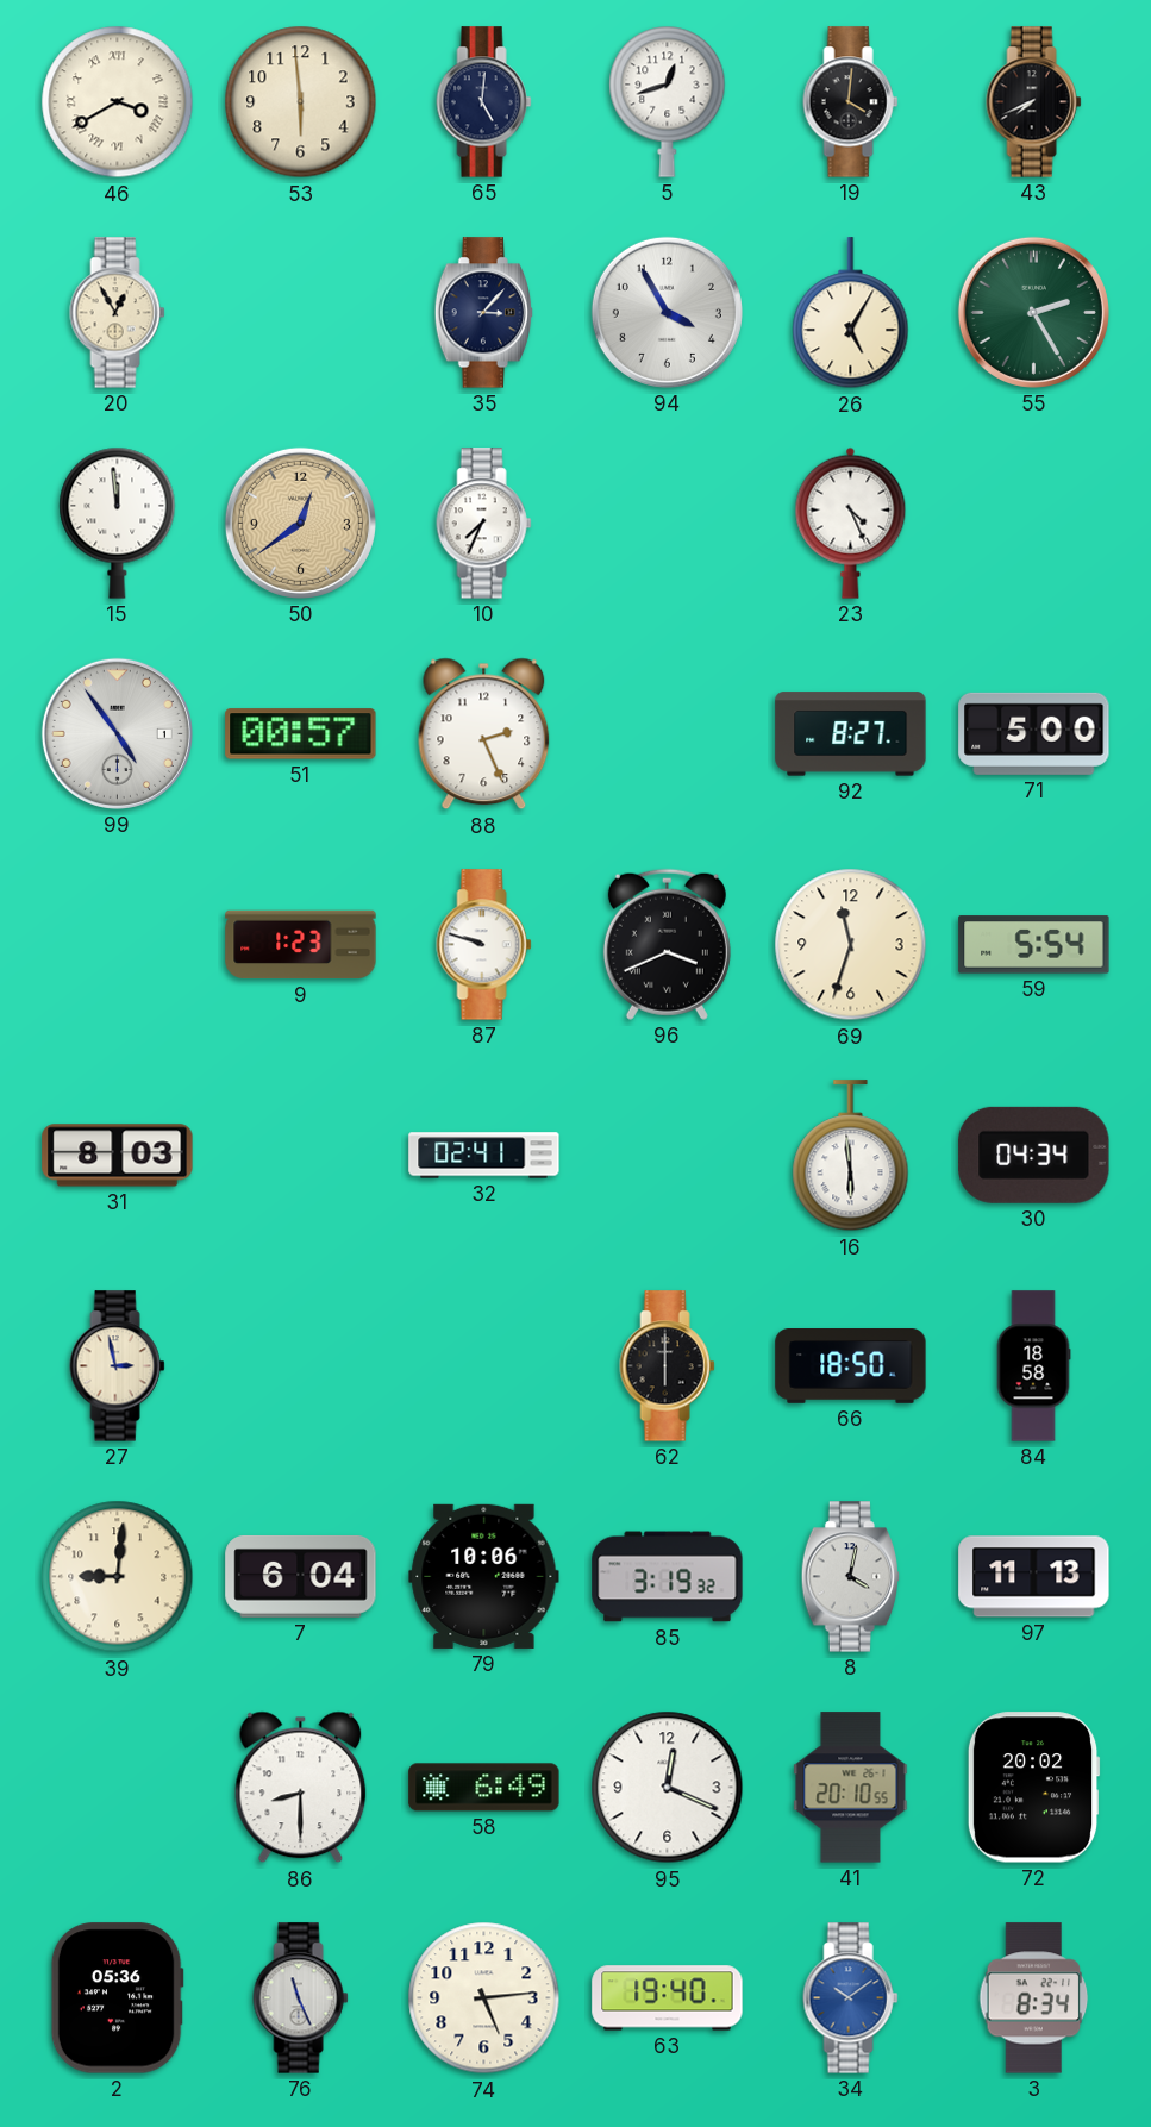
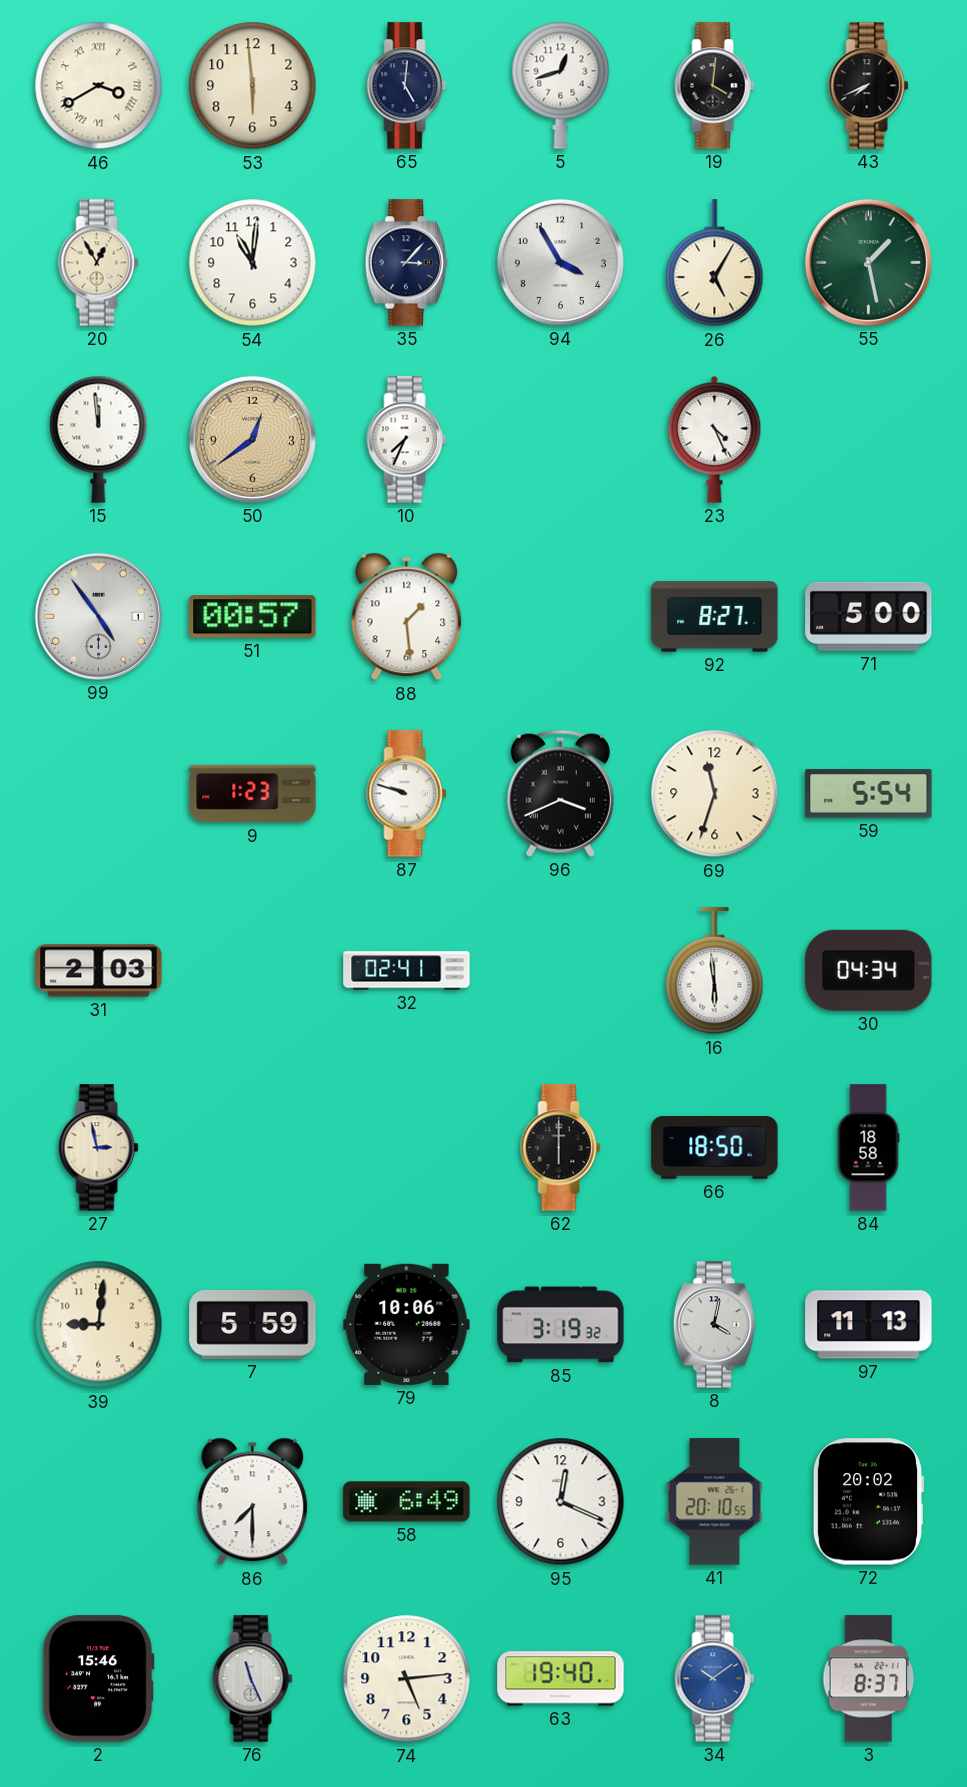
54: none -> 11:01
55: 2:25 -> 1:28
88: 2:26 -> 1:29
31: 8:03 -> 2:03
7: 6:04 -> 5:59
86: 8:30 -> 7:30
2: 05:36 -> 15:46
3: 8:34 -> 8:37
